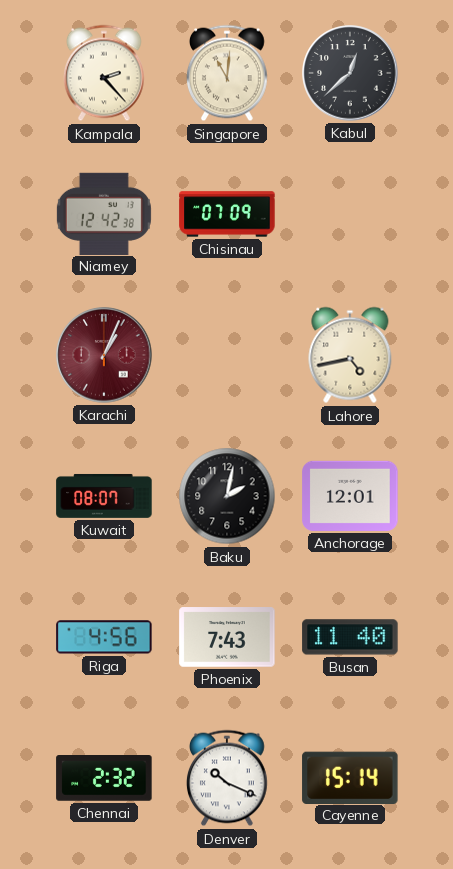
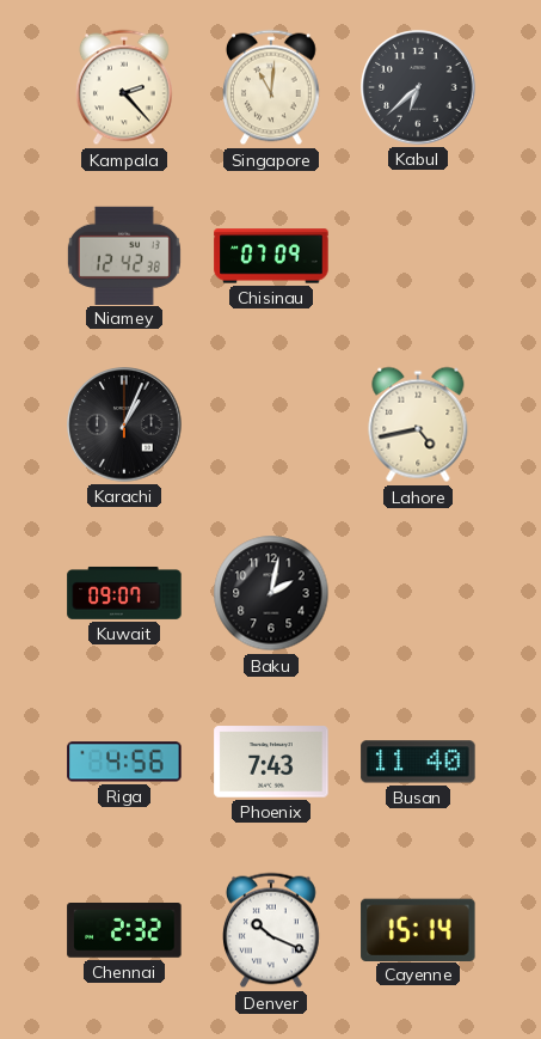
Kabul: 12:38 -> 6:38
Karachi dial: burgundy -> black
Kuwait: 08:07 -> 09:07
Anchorage: 12:01 -> none
